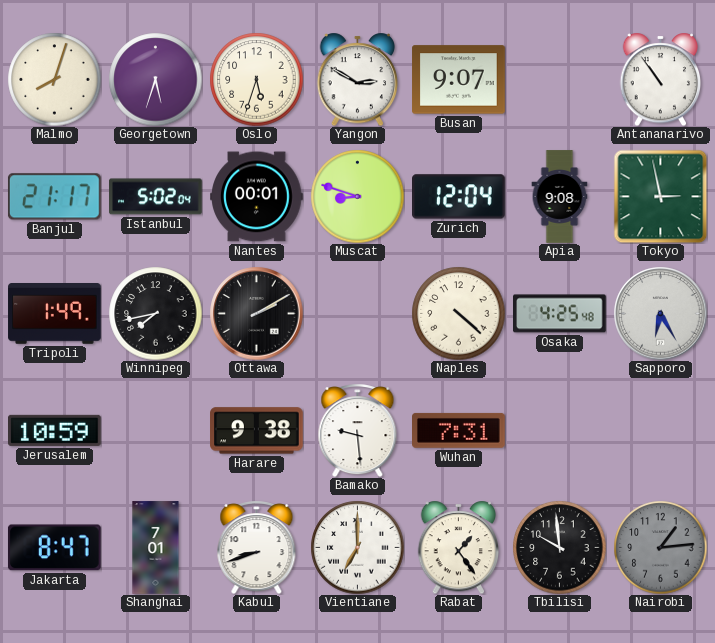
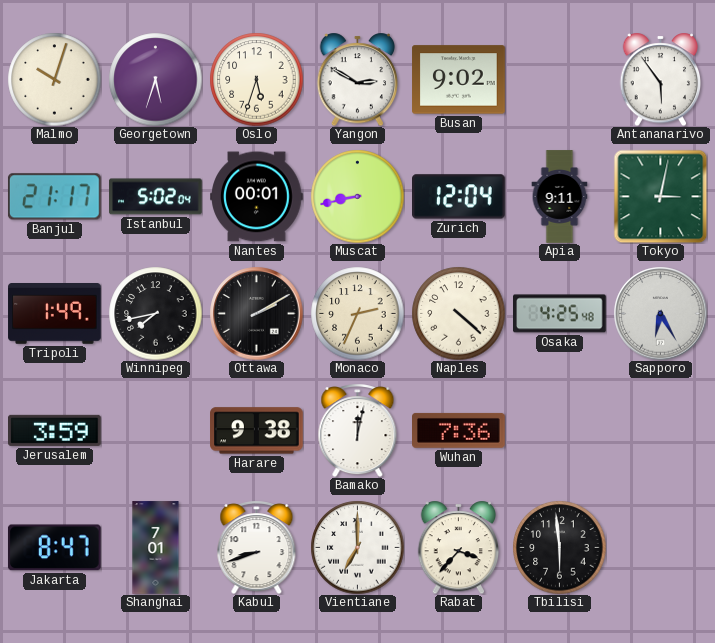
Malmo: 8:03 -> 10:03
Busan: 9:07 -> 9:02
Antananarivo: 10:54 -> 5:54
Muscat: 8:48 -> 8:43
Apia: 9:08 -> 9:11
Tokyo: 2:58 -> 3:02
Monaco: none -> 2:34
Jerusalem: 10:59 -> 3:59
Bamako: 9:29 -> 12:02
Wuhan: 7:31 -> 7:36
Rabat: 1:24 -> 3:37
Tbilisi: 9:59 -> 5:59
Nairobi: 1:14 -> none
